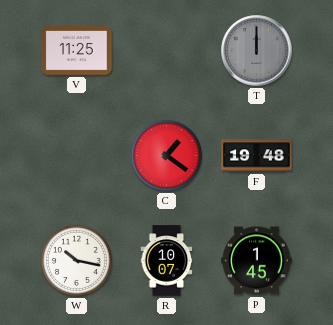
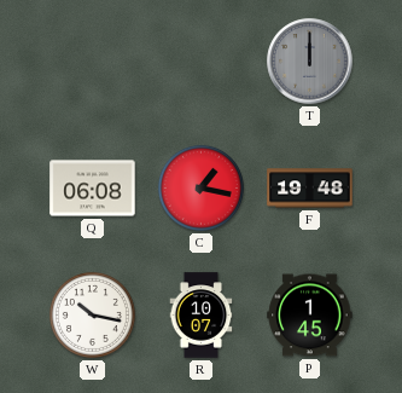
V: 11:25 -> none
Q: none -> 06:08
C: 1:21 -> 1:17
